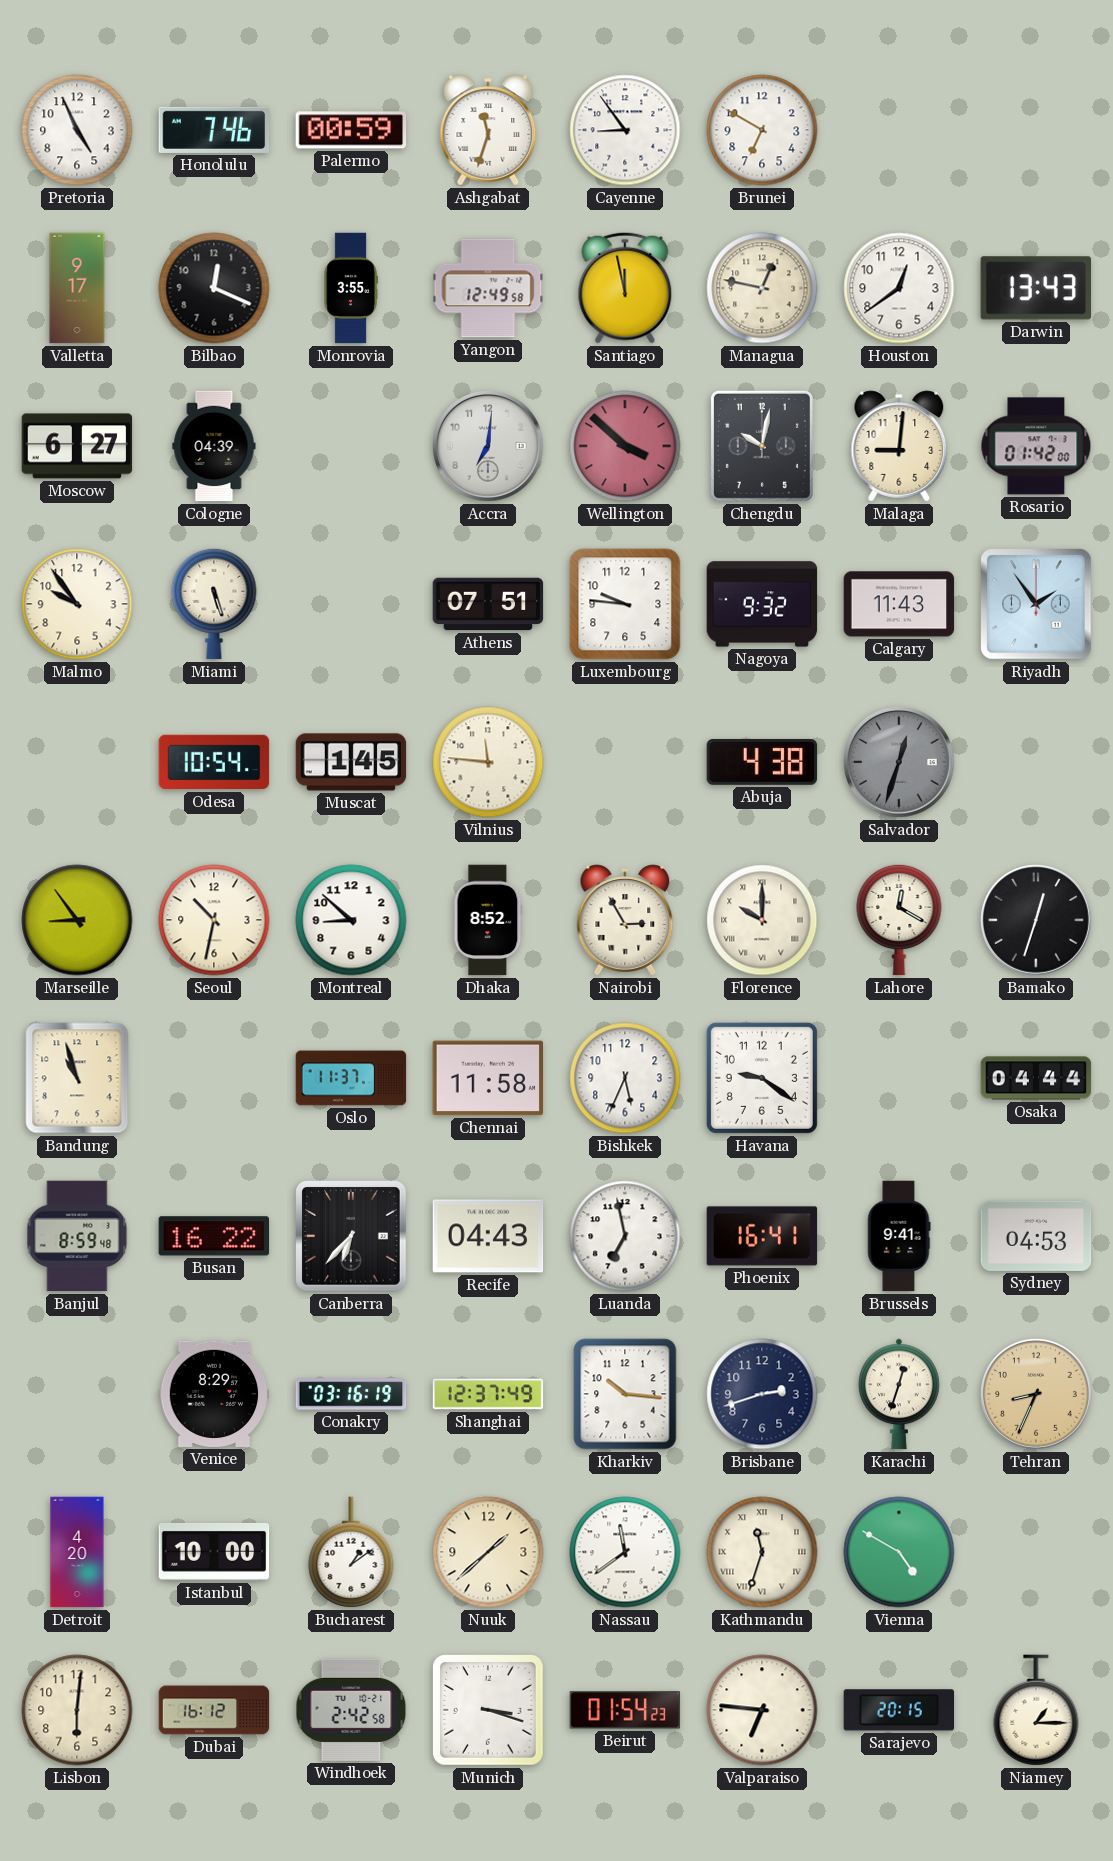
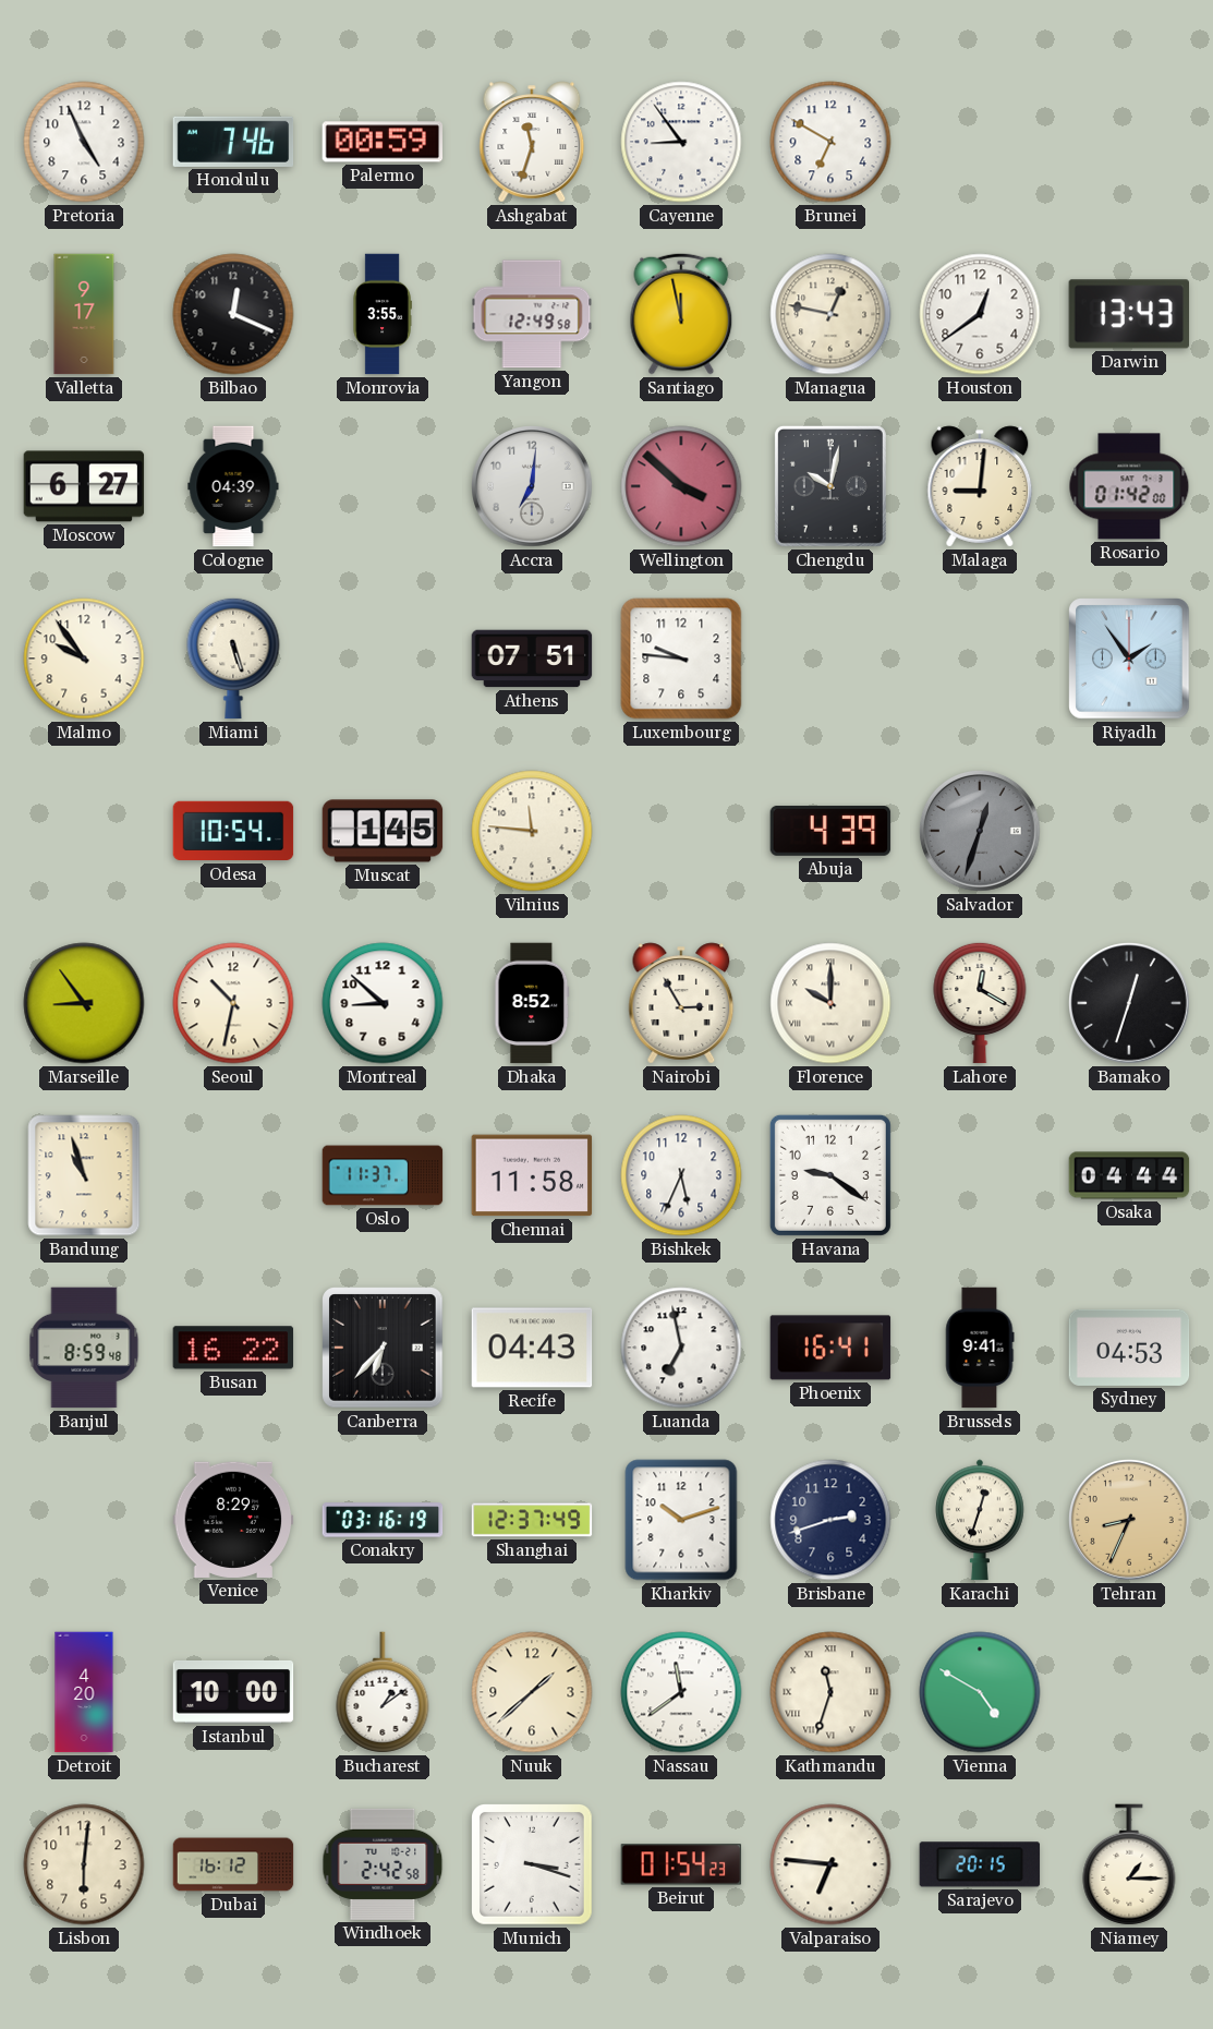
Nagoya: 9:32 -> none
Calgary: 11:43 -> none
Abuja: 4:38 -> 4:39
Kharkiv: 10:16 -> 10:12
